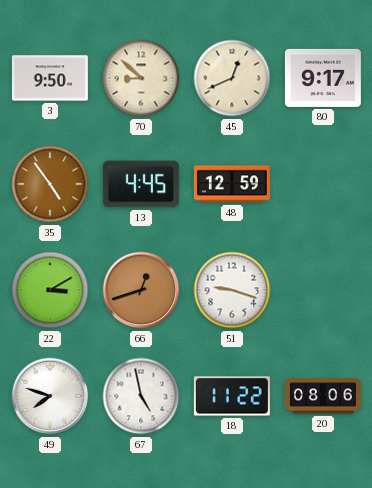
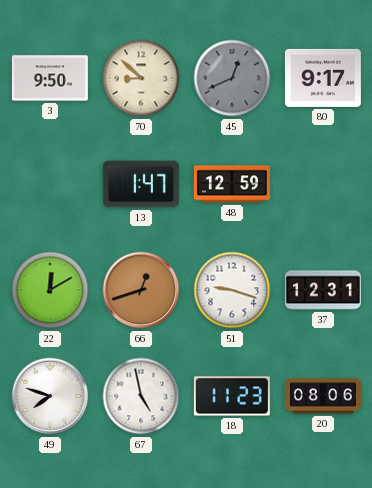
45 dial: cream -> grey
35: 4:54 -> none
13: 4:45 -> 1:47
22: 3:10 -> 12:10
37: none -> 12:31
18: 11:22 -> 11:23
